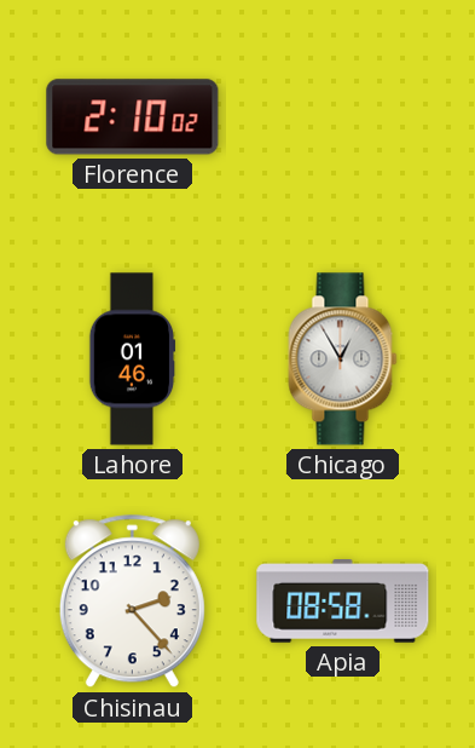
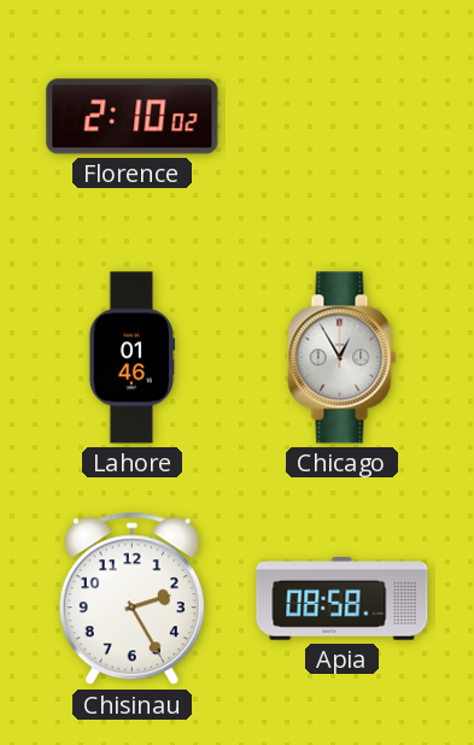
Chisinau: 2:23 -> 2:25
